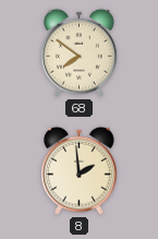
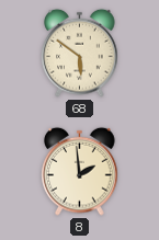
68: 7:51 -> 5:51
